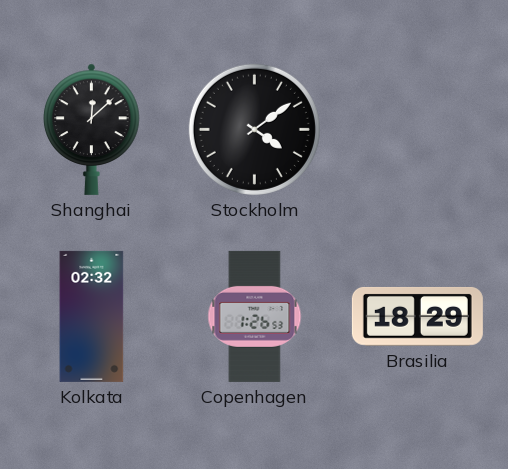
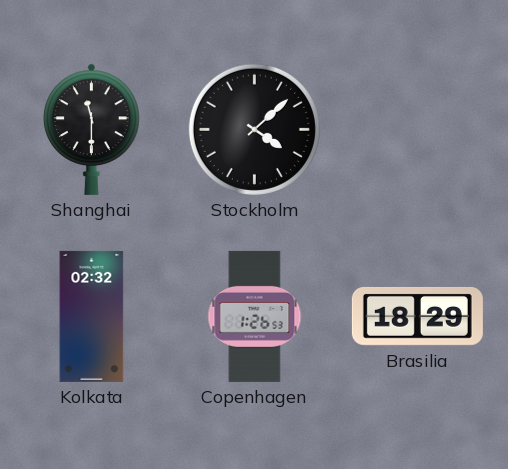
Shanghai: 12:08 -> 11:30
Stockholm: 4:09 -> 4:08
